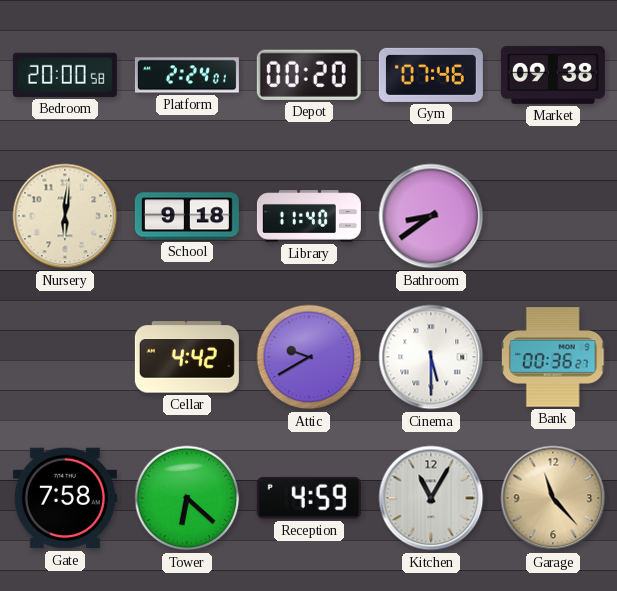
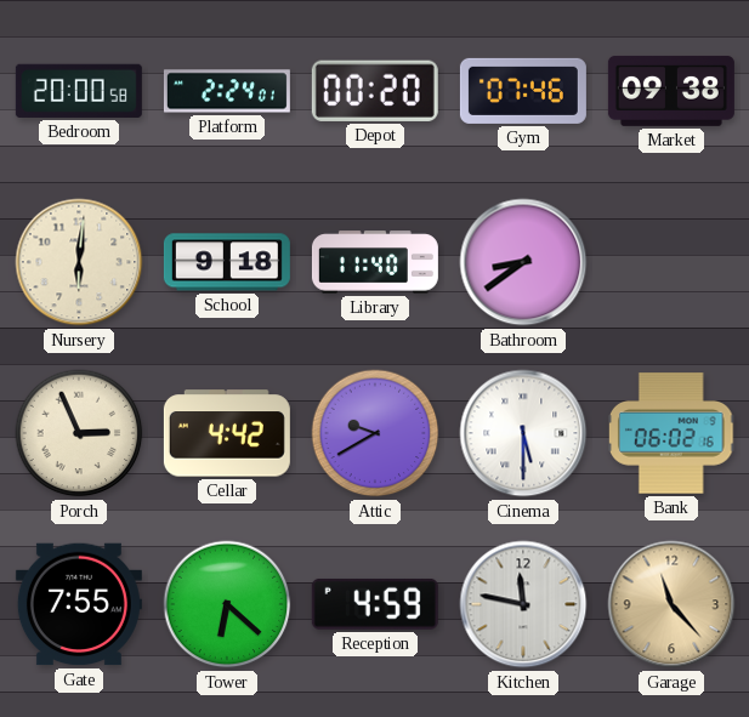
Porch: none -> 2:56
Bank: 00:36 -> 06:02
Gate: 7:58 -> 7:55
Kitchen: 11:05 -> 11:47
